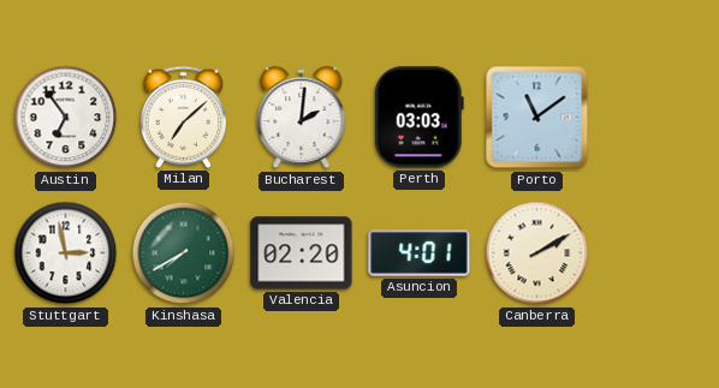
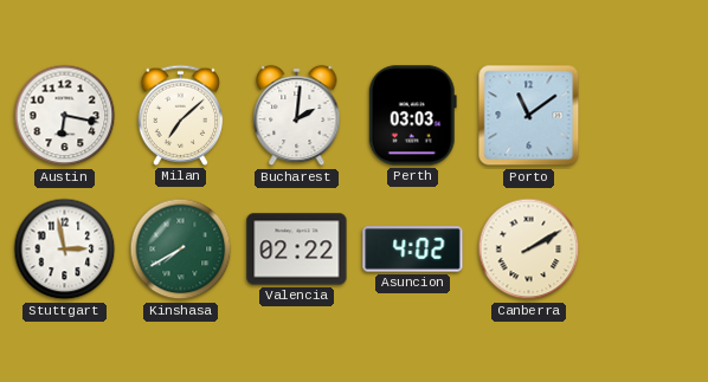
Austin: 6:54 -> 6:17
Valencia: 02:20 -> 02:22
Asuncion: 4:01 -> 4:02
